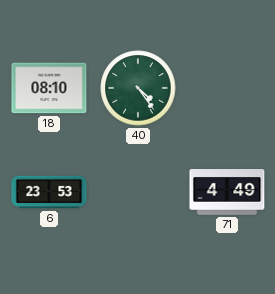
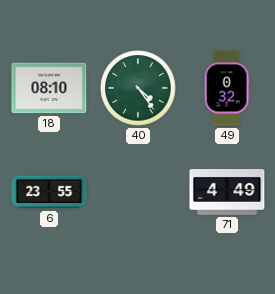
49: none -> 0:32
6: 23:53 -> 23:55
